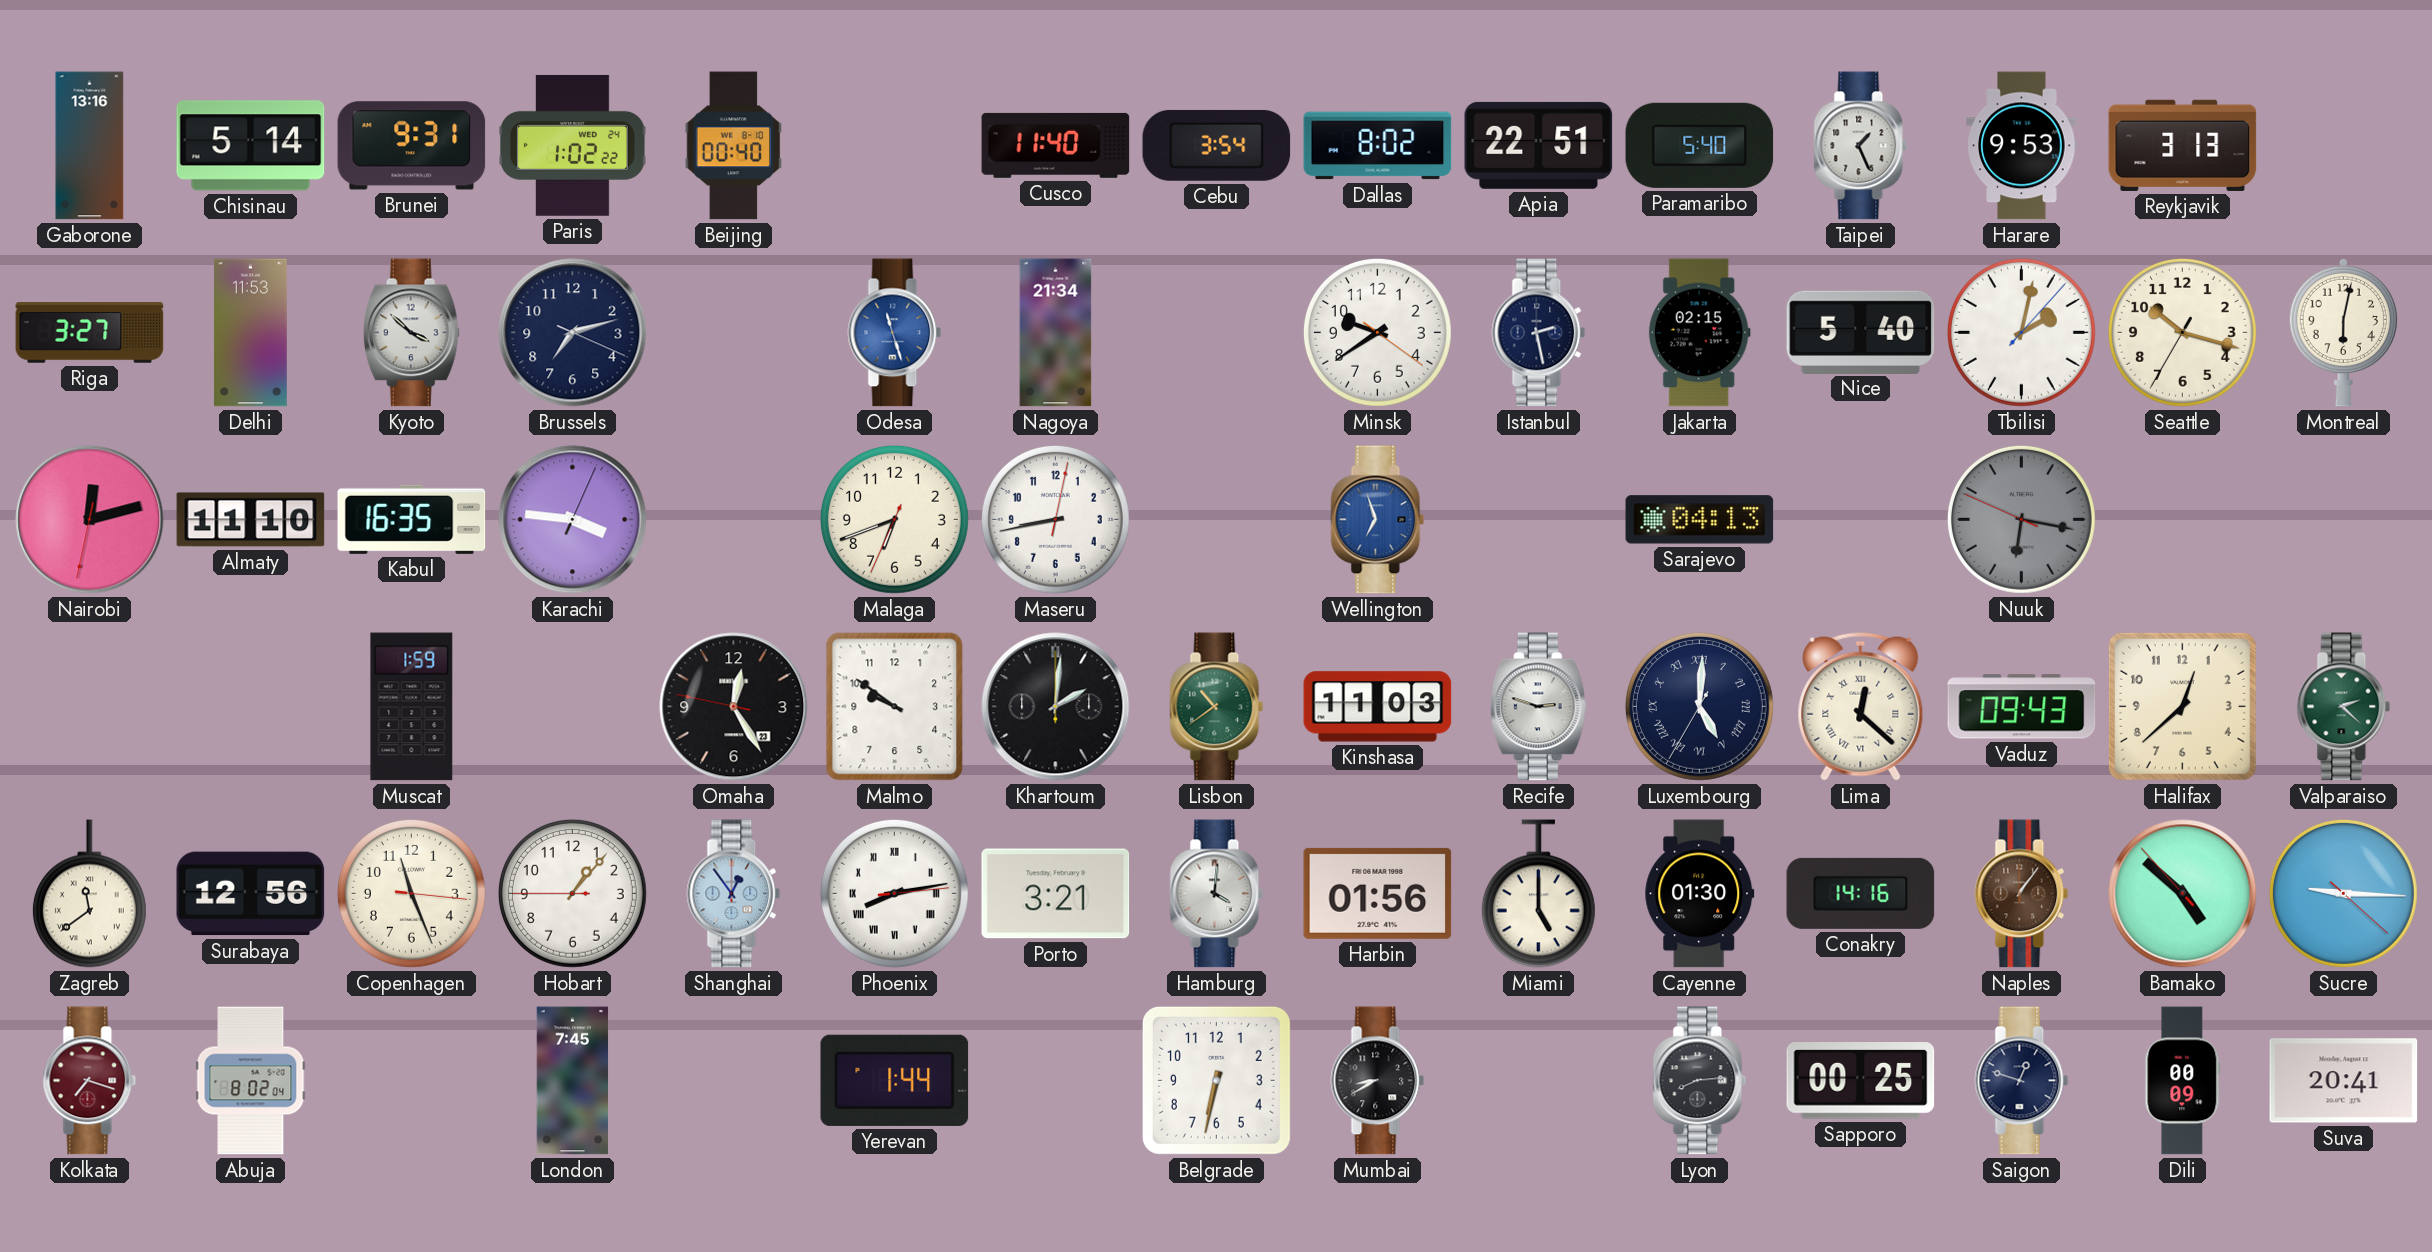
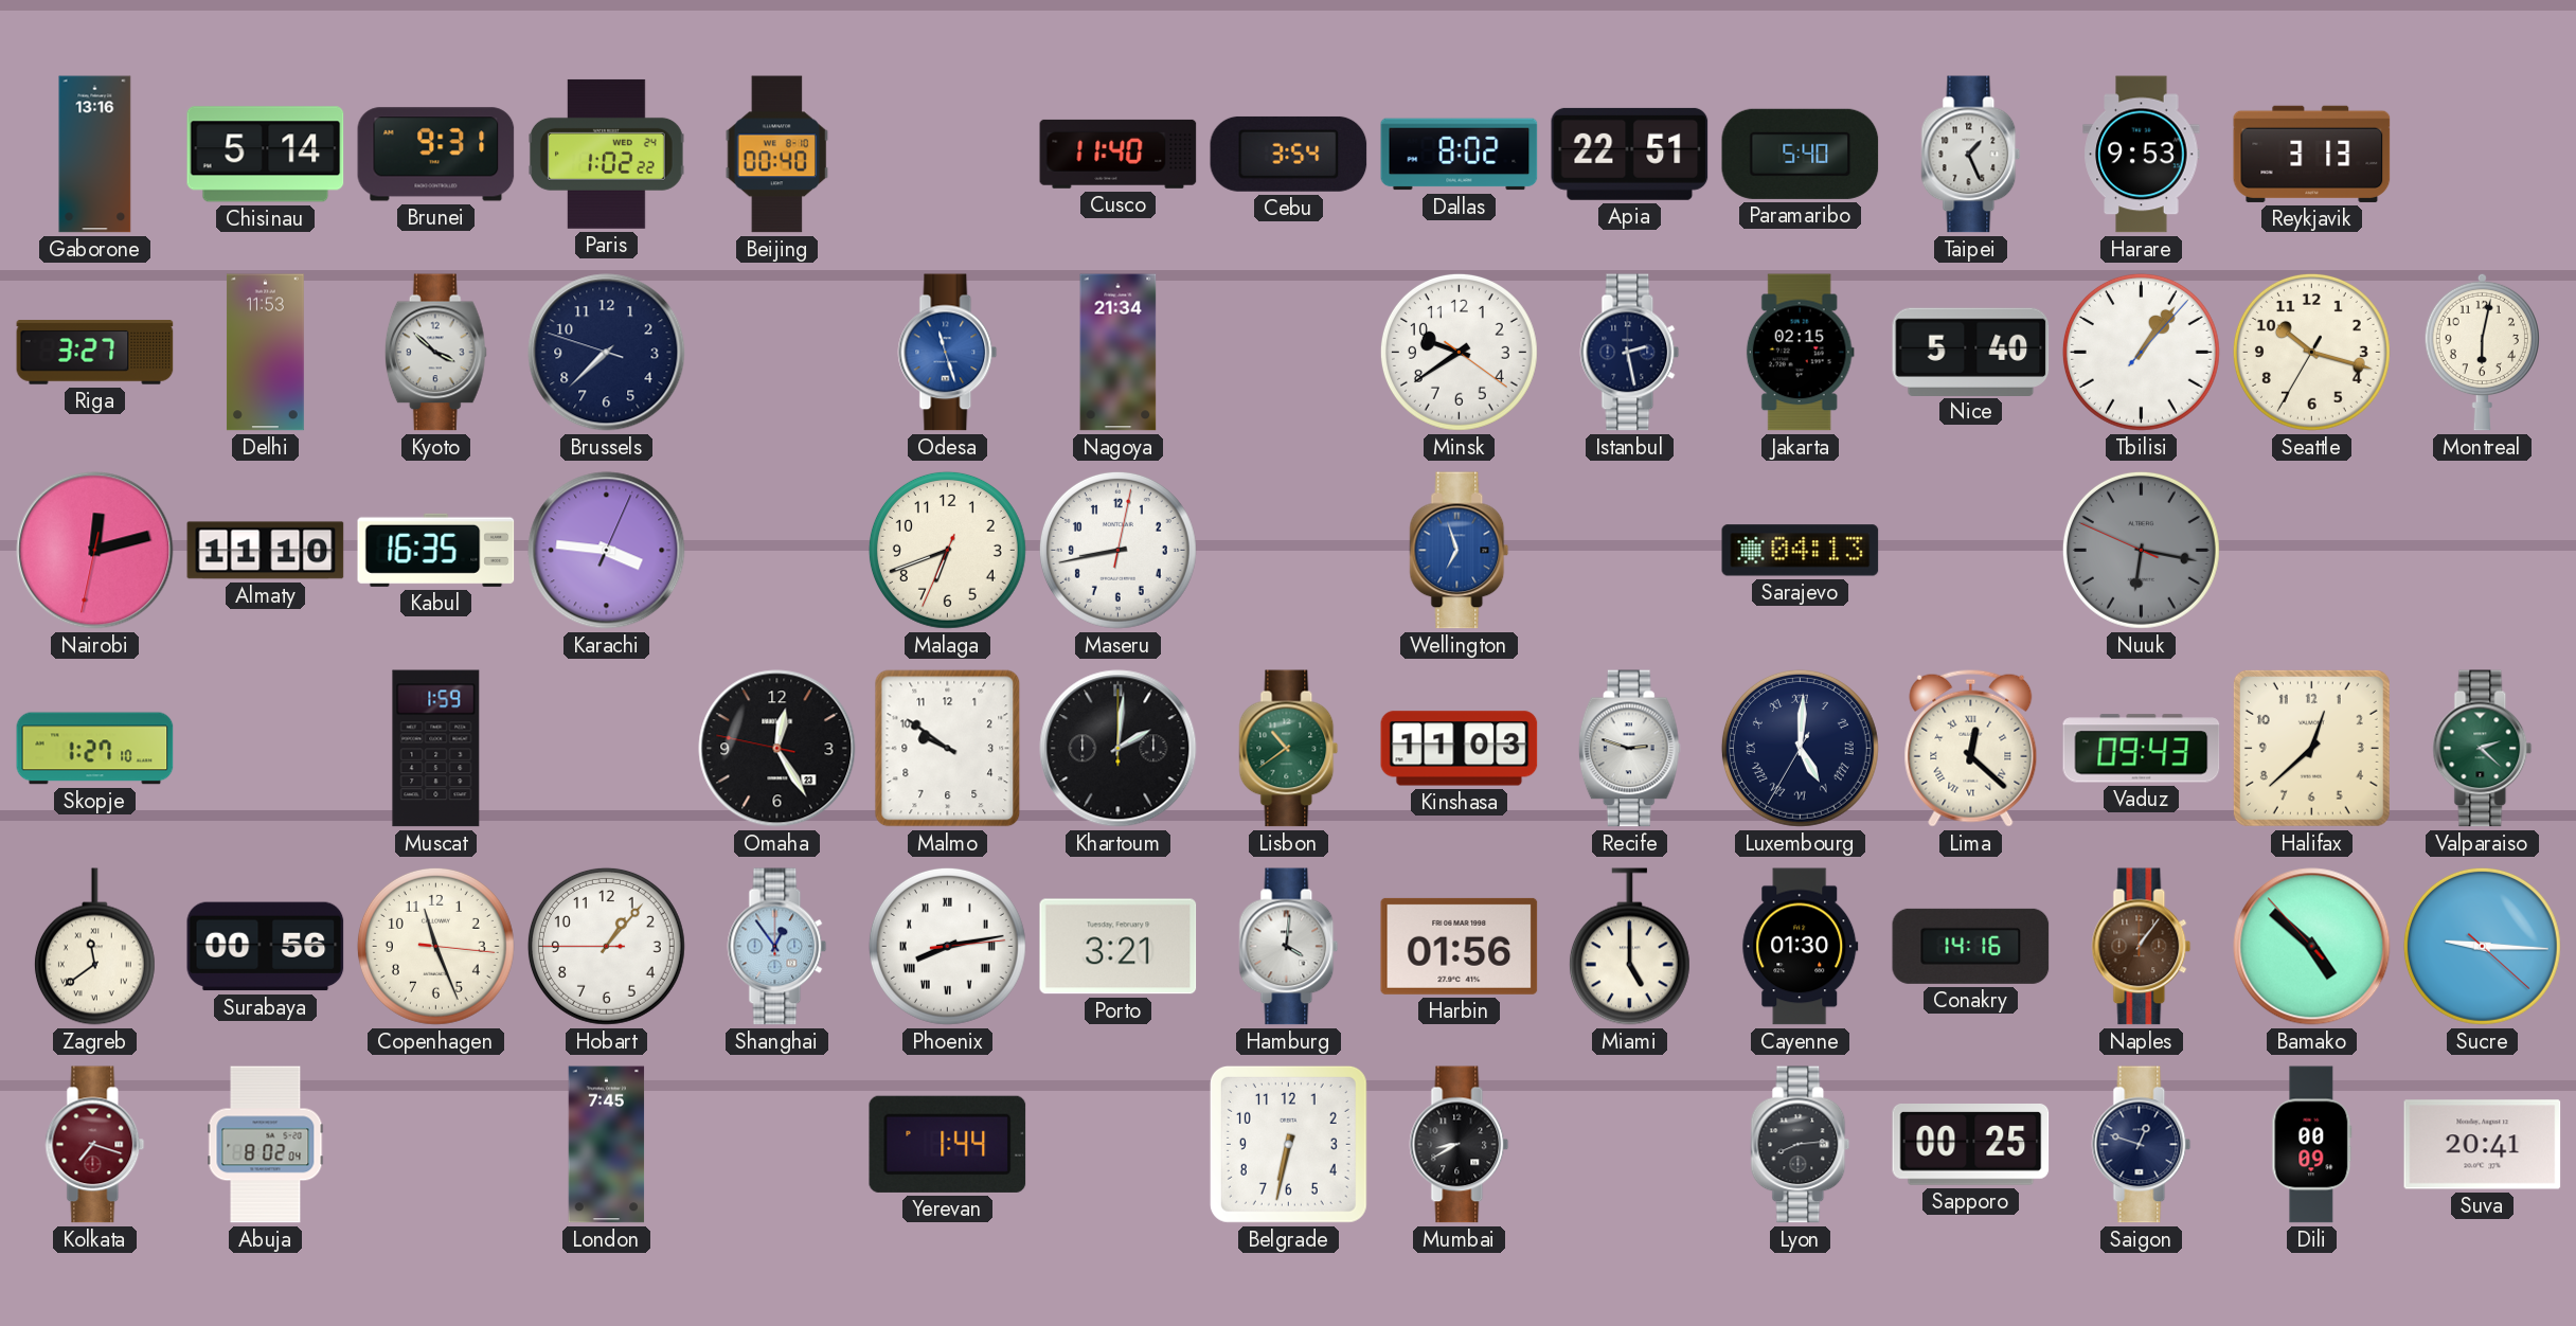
Brussels: 7:12 -> 7:37
Tbilisi: 2:02 -> 1:06
Skopje: none -> 1:27
Surabaya: 12:56 -> 00:56
